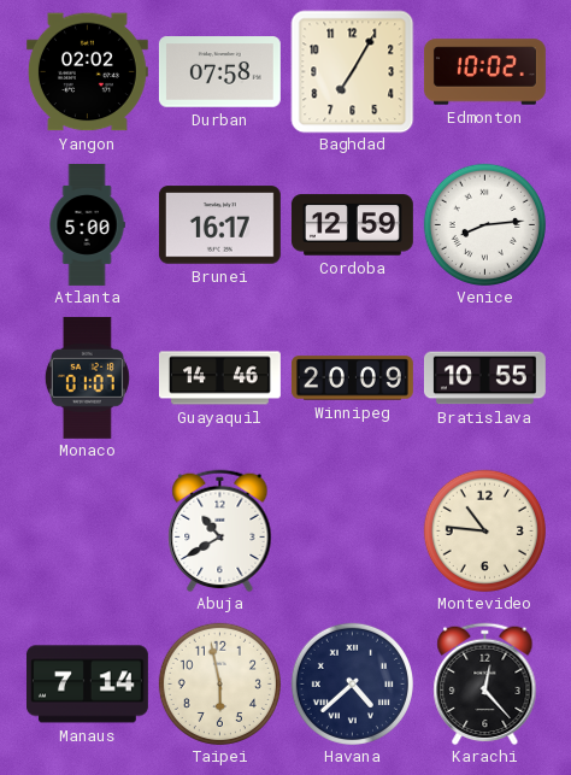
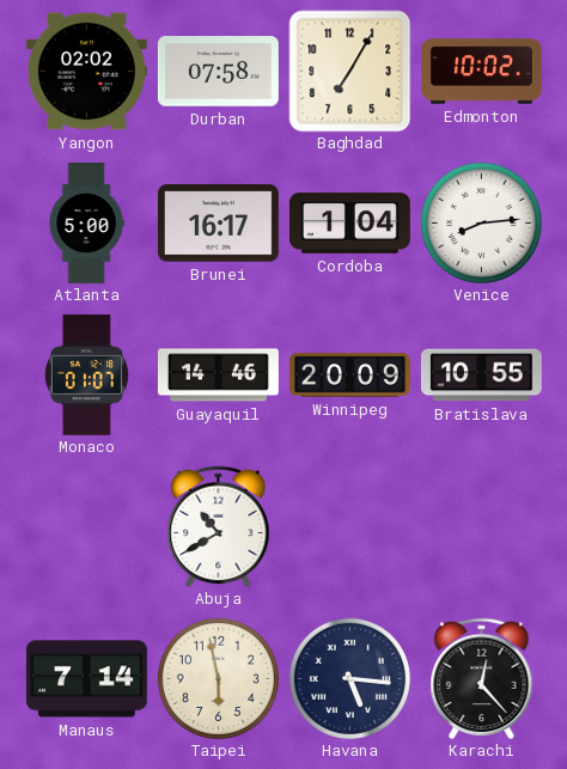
Cordoba: 12:59 -> 1:04
Montevideo: 10:46 -> none
Havana: 4:38 -> 5:16
